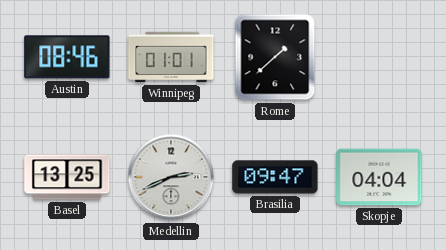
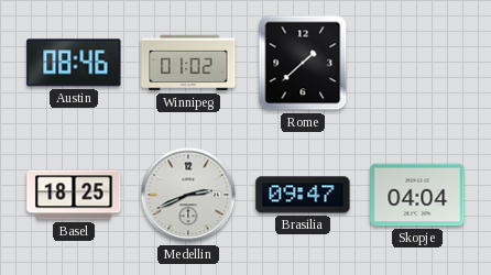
Winnipeg: 01:01 -> 01:02
Basel: 13:25 -> 18:25
